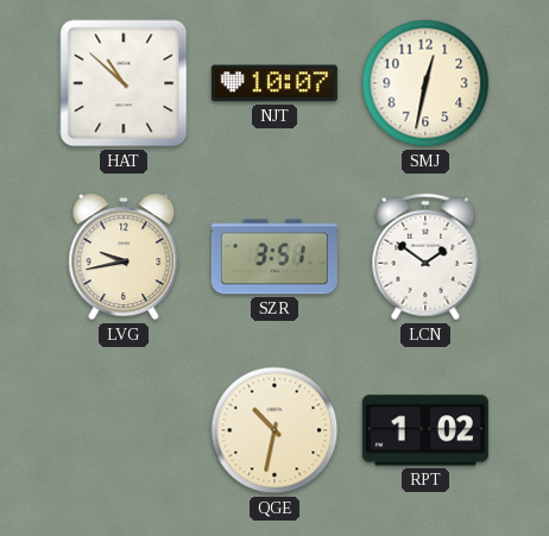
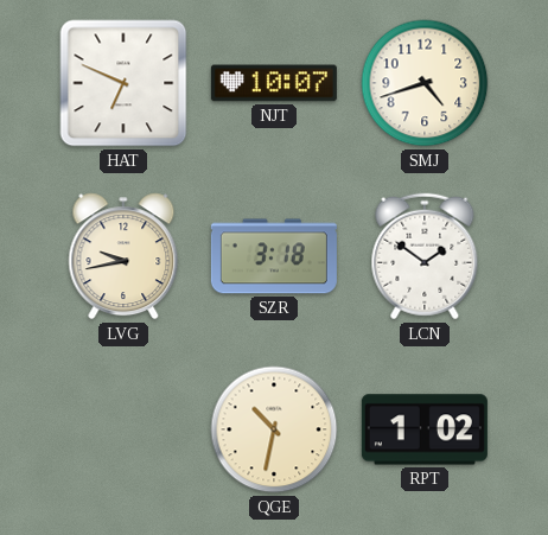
HAT: 10:52 -> 6:49
SMJ: 12:32 -> 4:42
SZR: 3:51 -> 3:18
